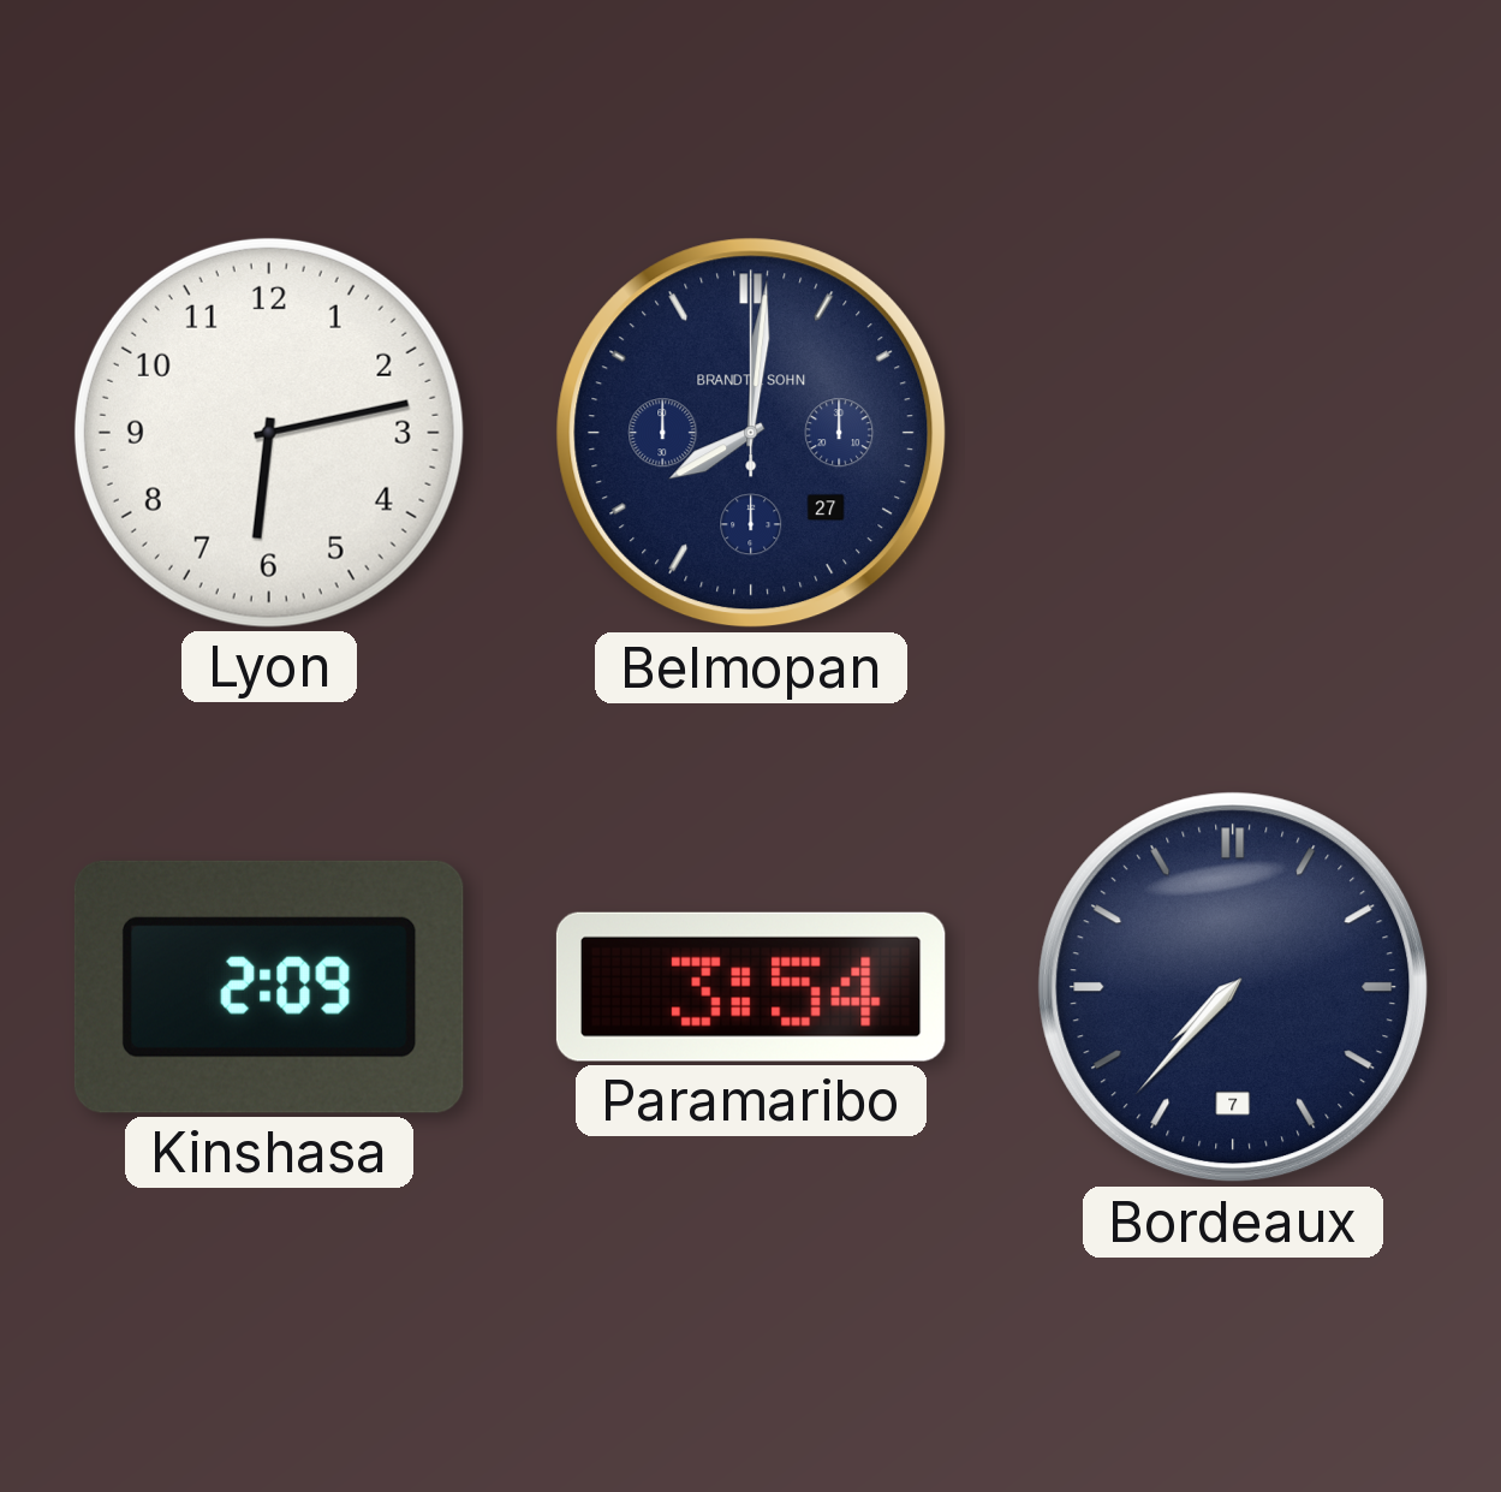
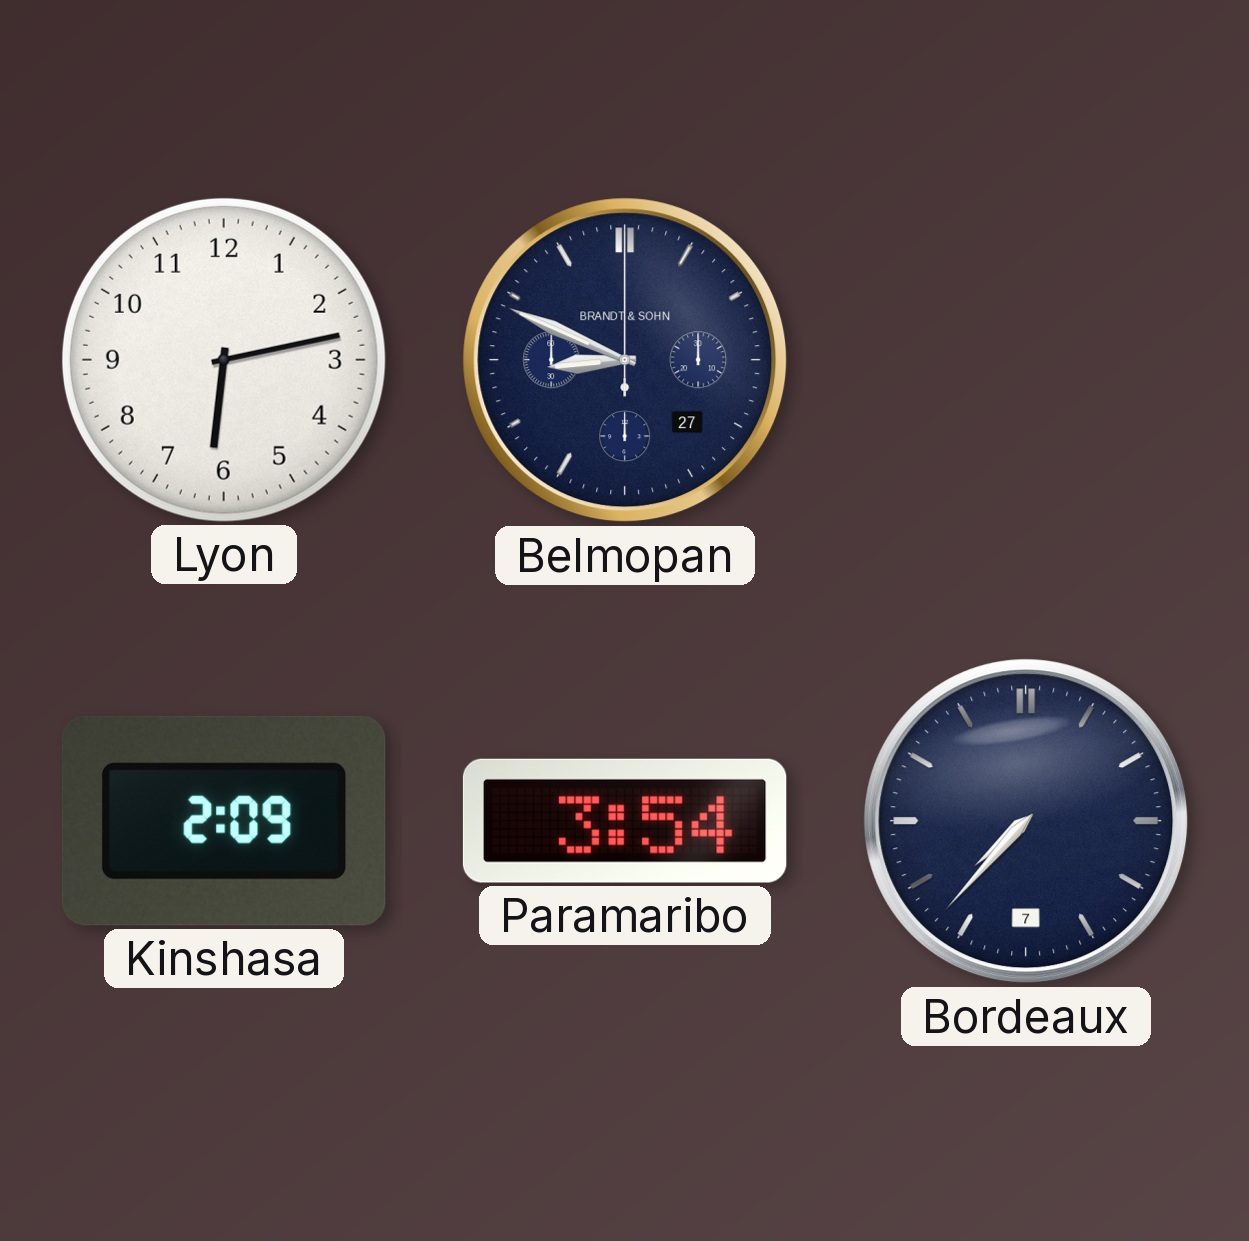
Belmopan: 8:01 -> 8:49
